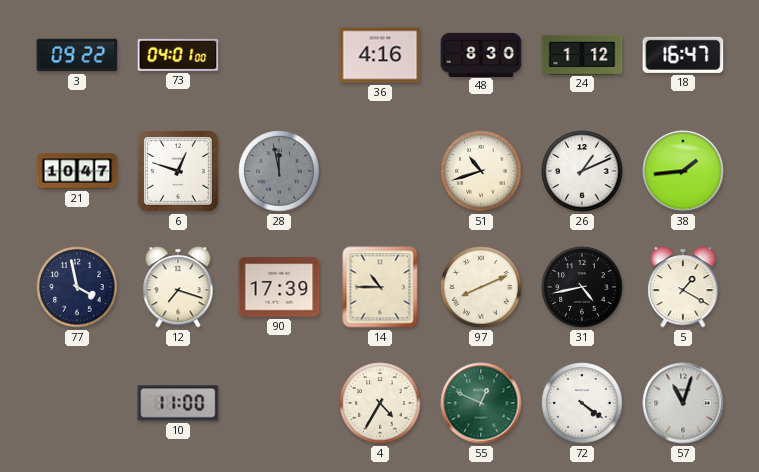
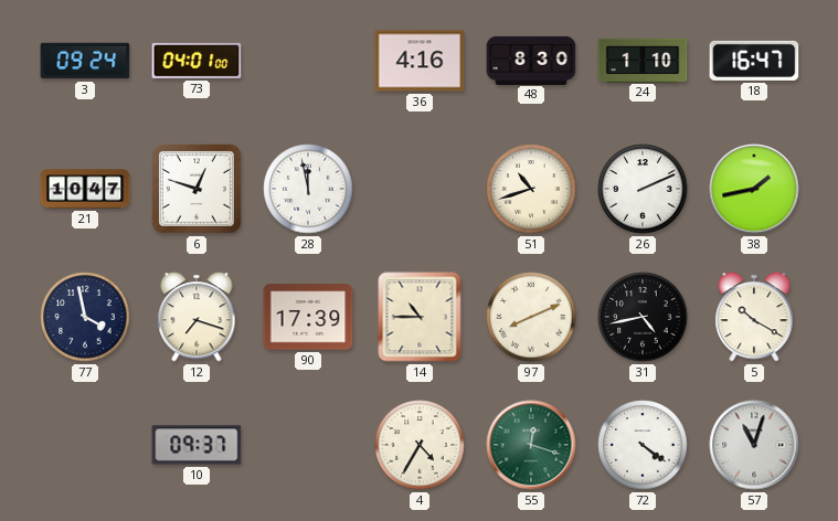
3: 09:22 -> 09:24
24: 1:12 -> 1:10
28 dial: grey -> white
26: 1:11 -> 2:11
38: 1:44 -> 1:43
5: 1:20 -> 10:20
10: 11:00 -> 09:37
55: 12:49 -> 12:18
